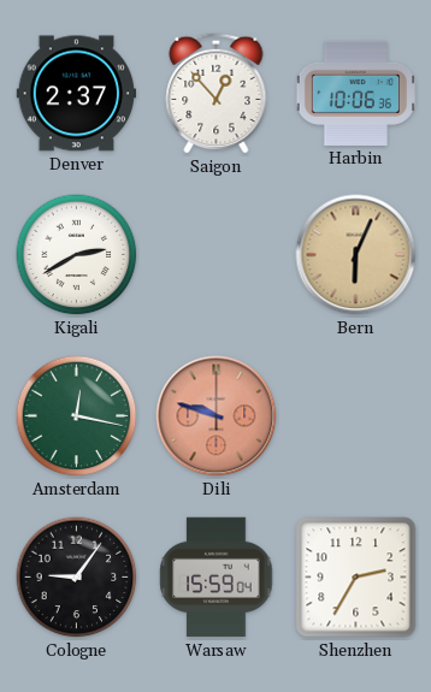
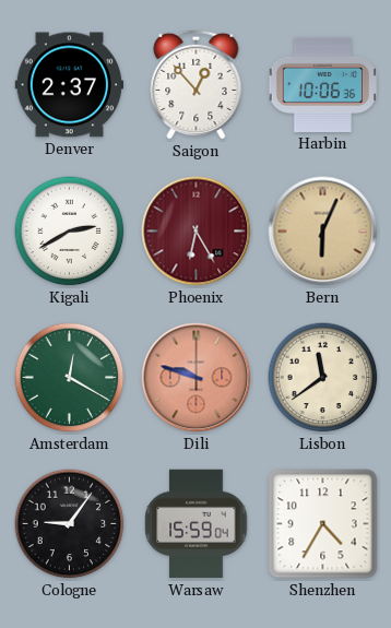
Phoenix: none -> 6:25
Amsterdam: 12:17 -> 12:20
Lisbon: none -> 11:39
Shenzhen: 2:35 -> 4:35
